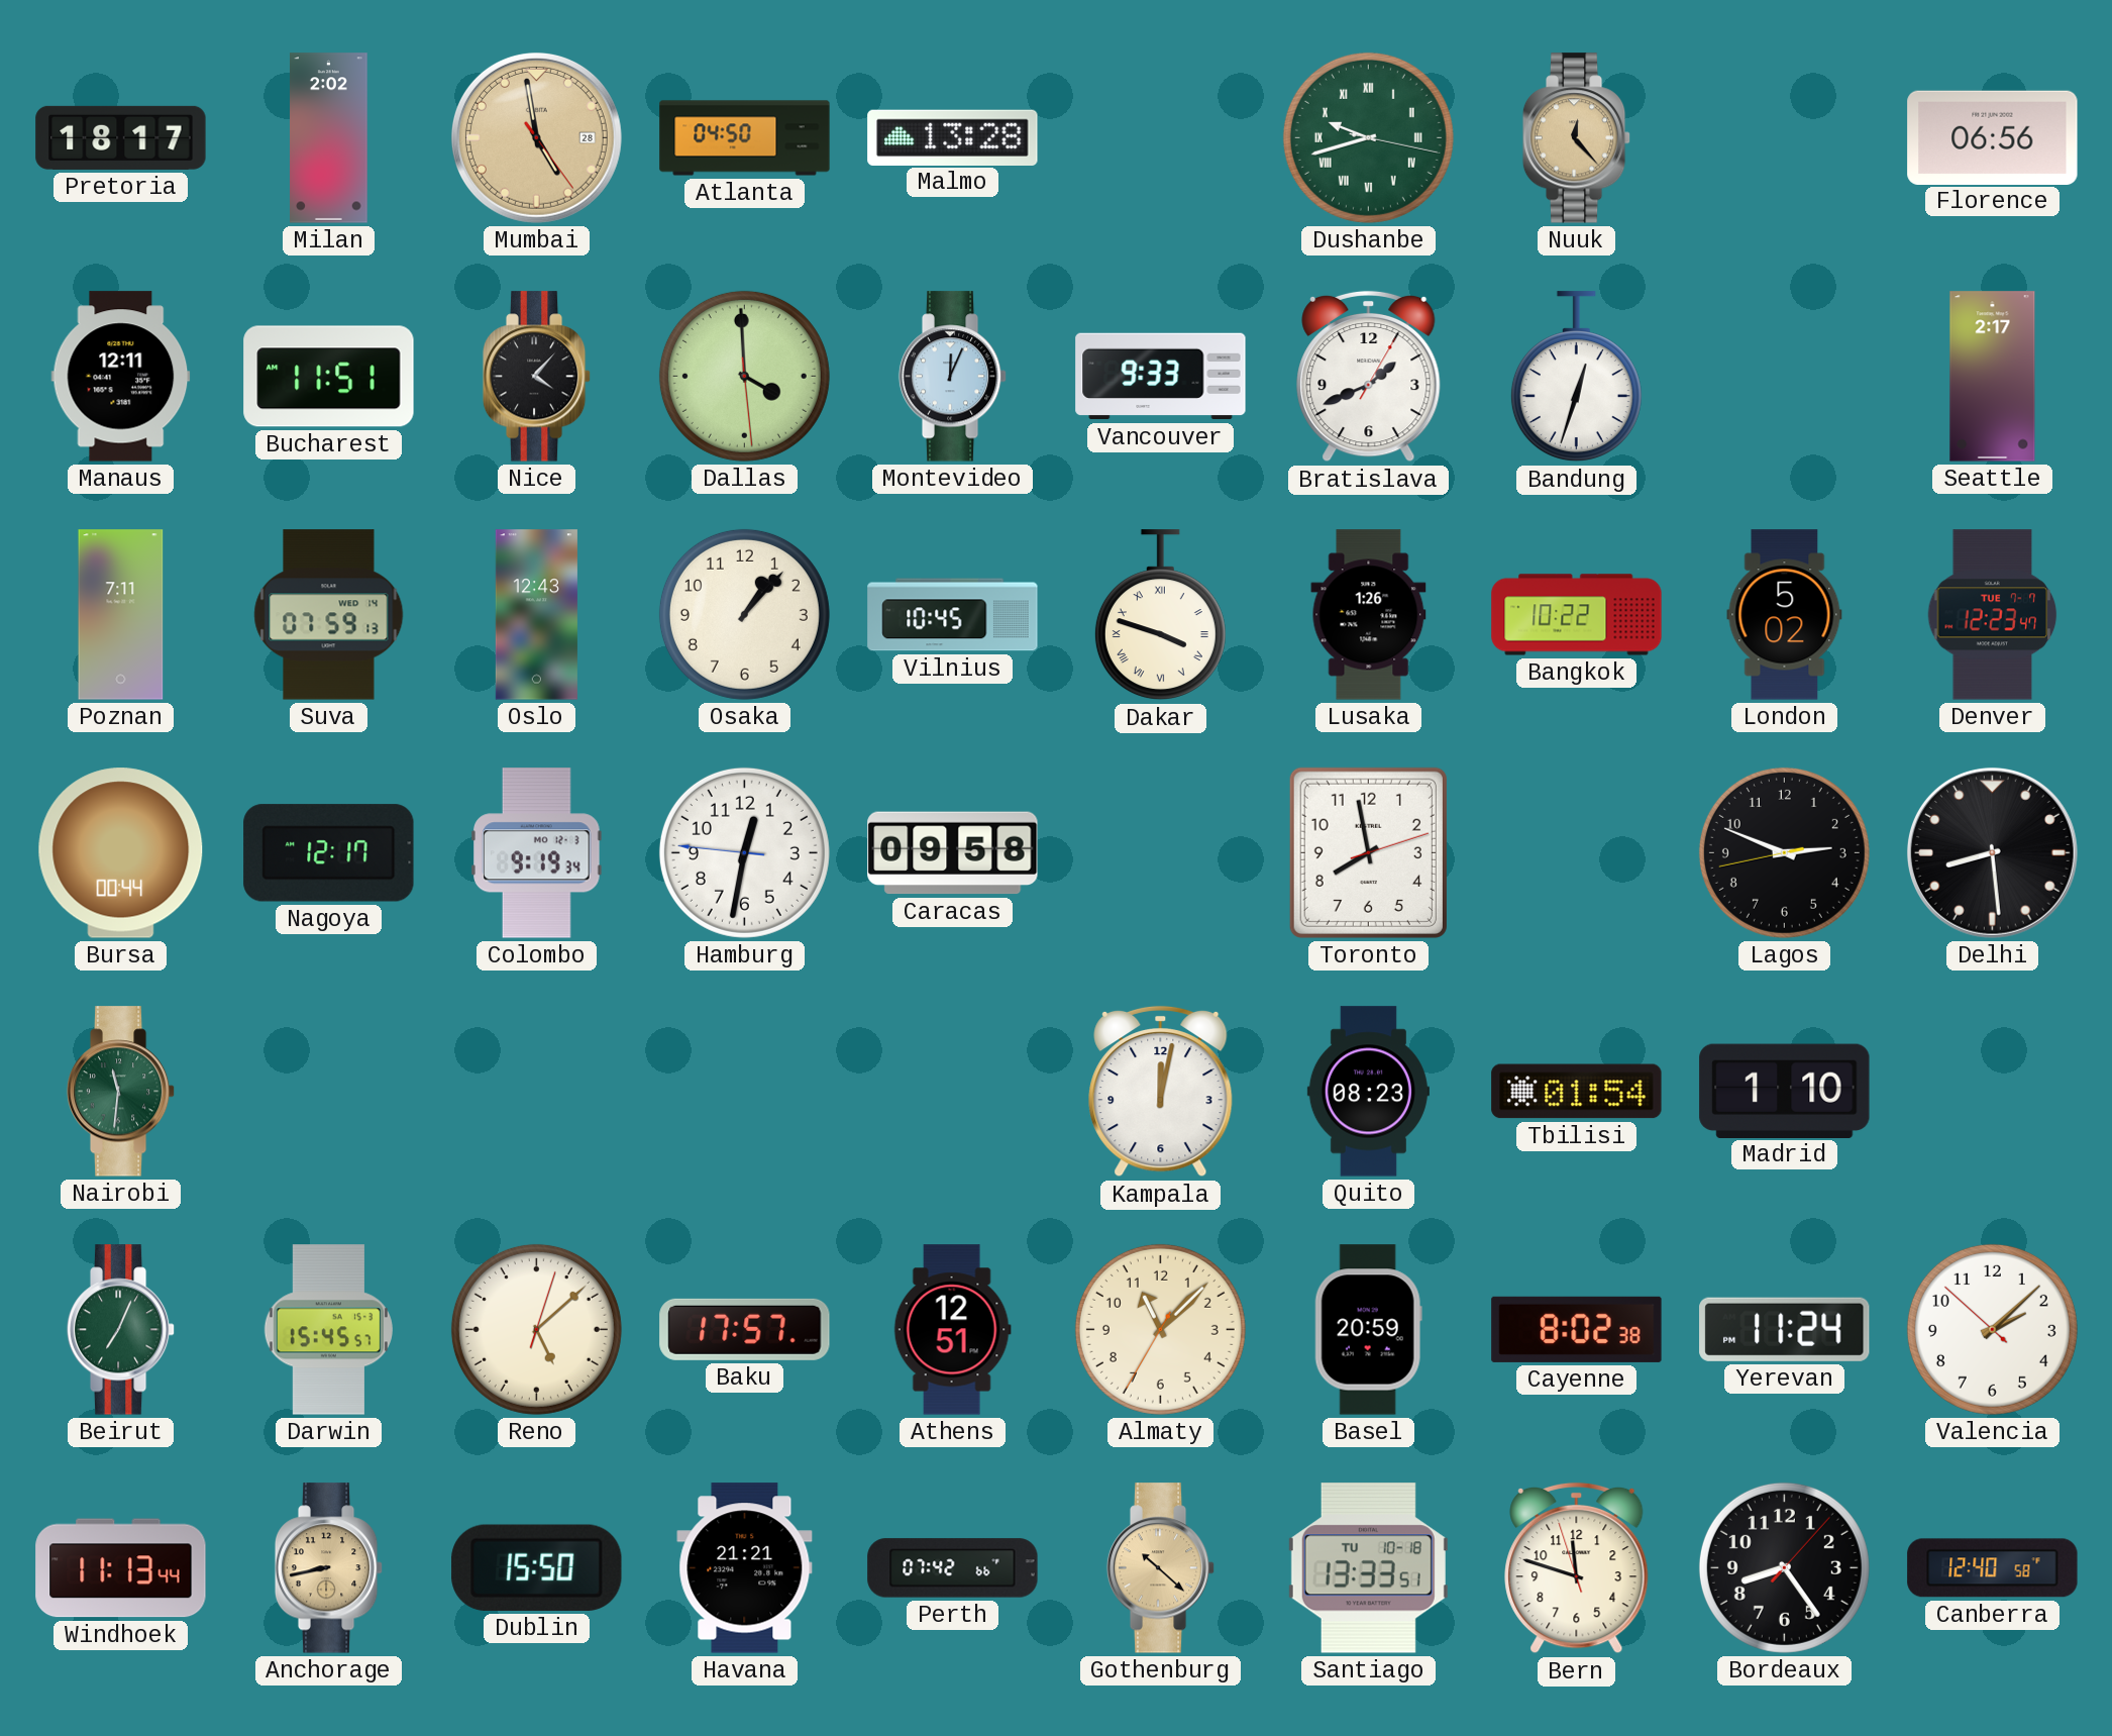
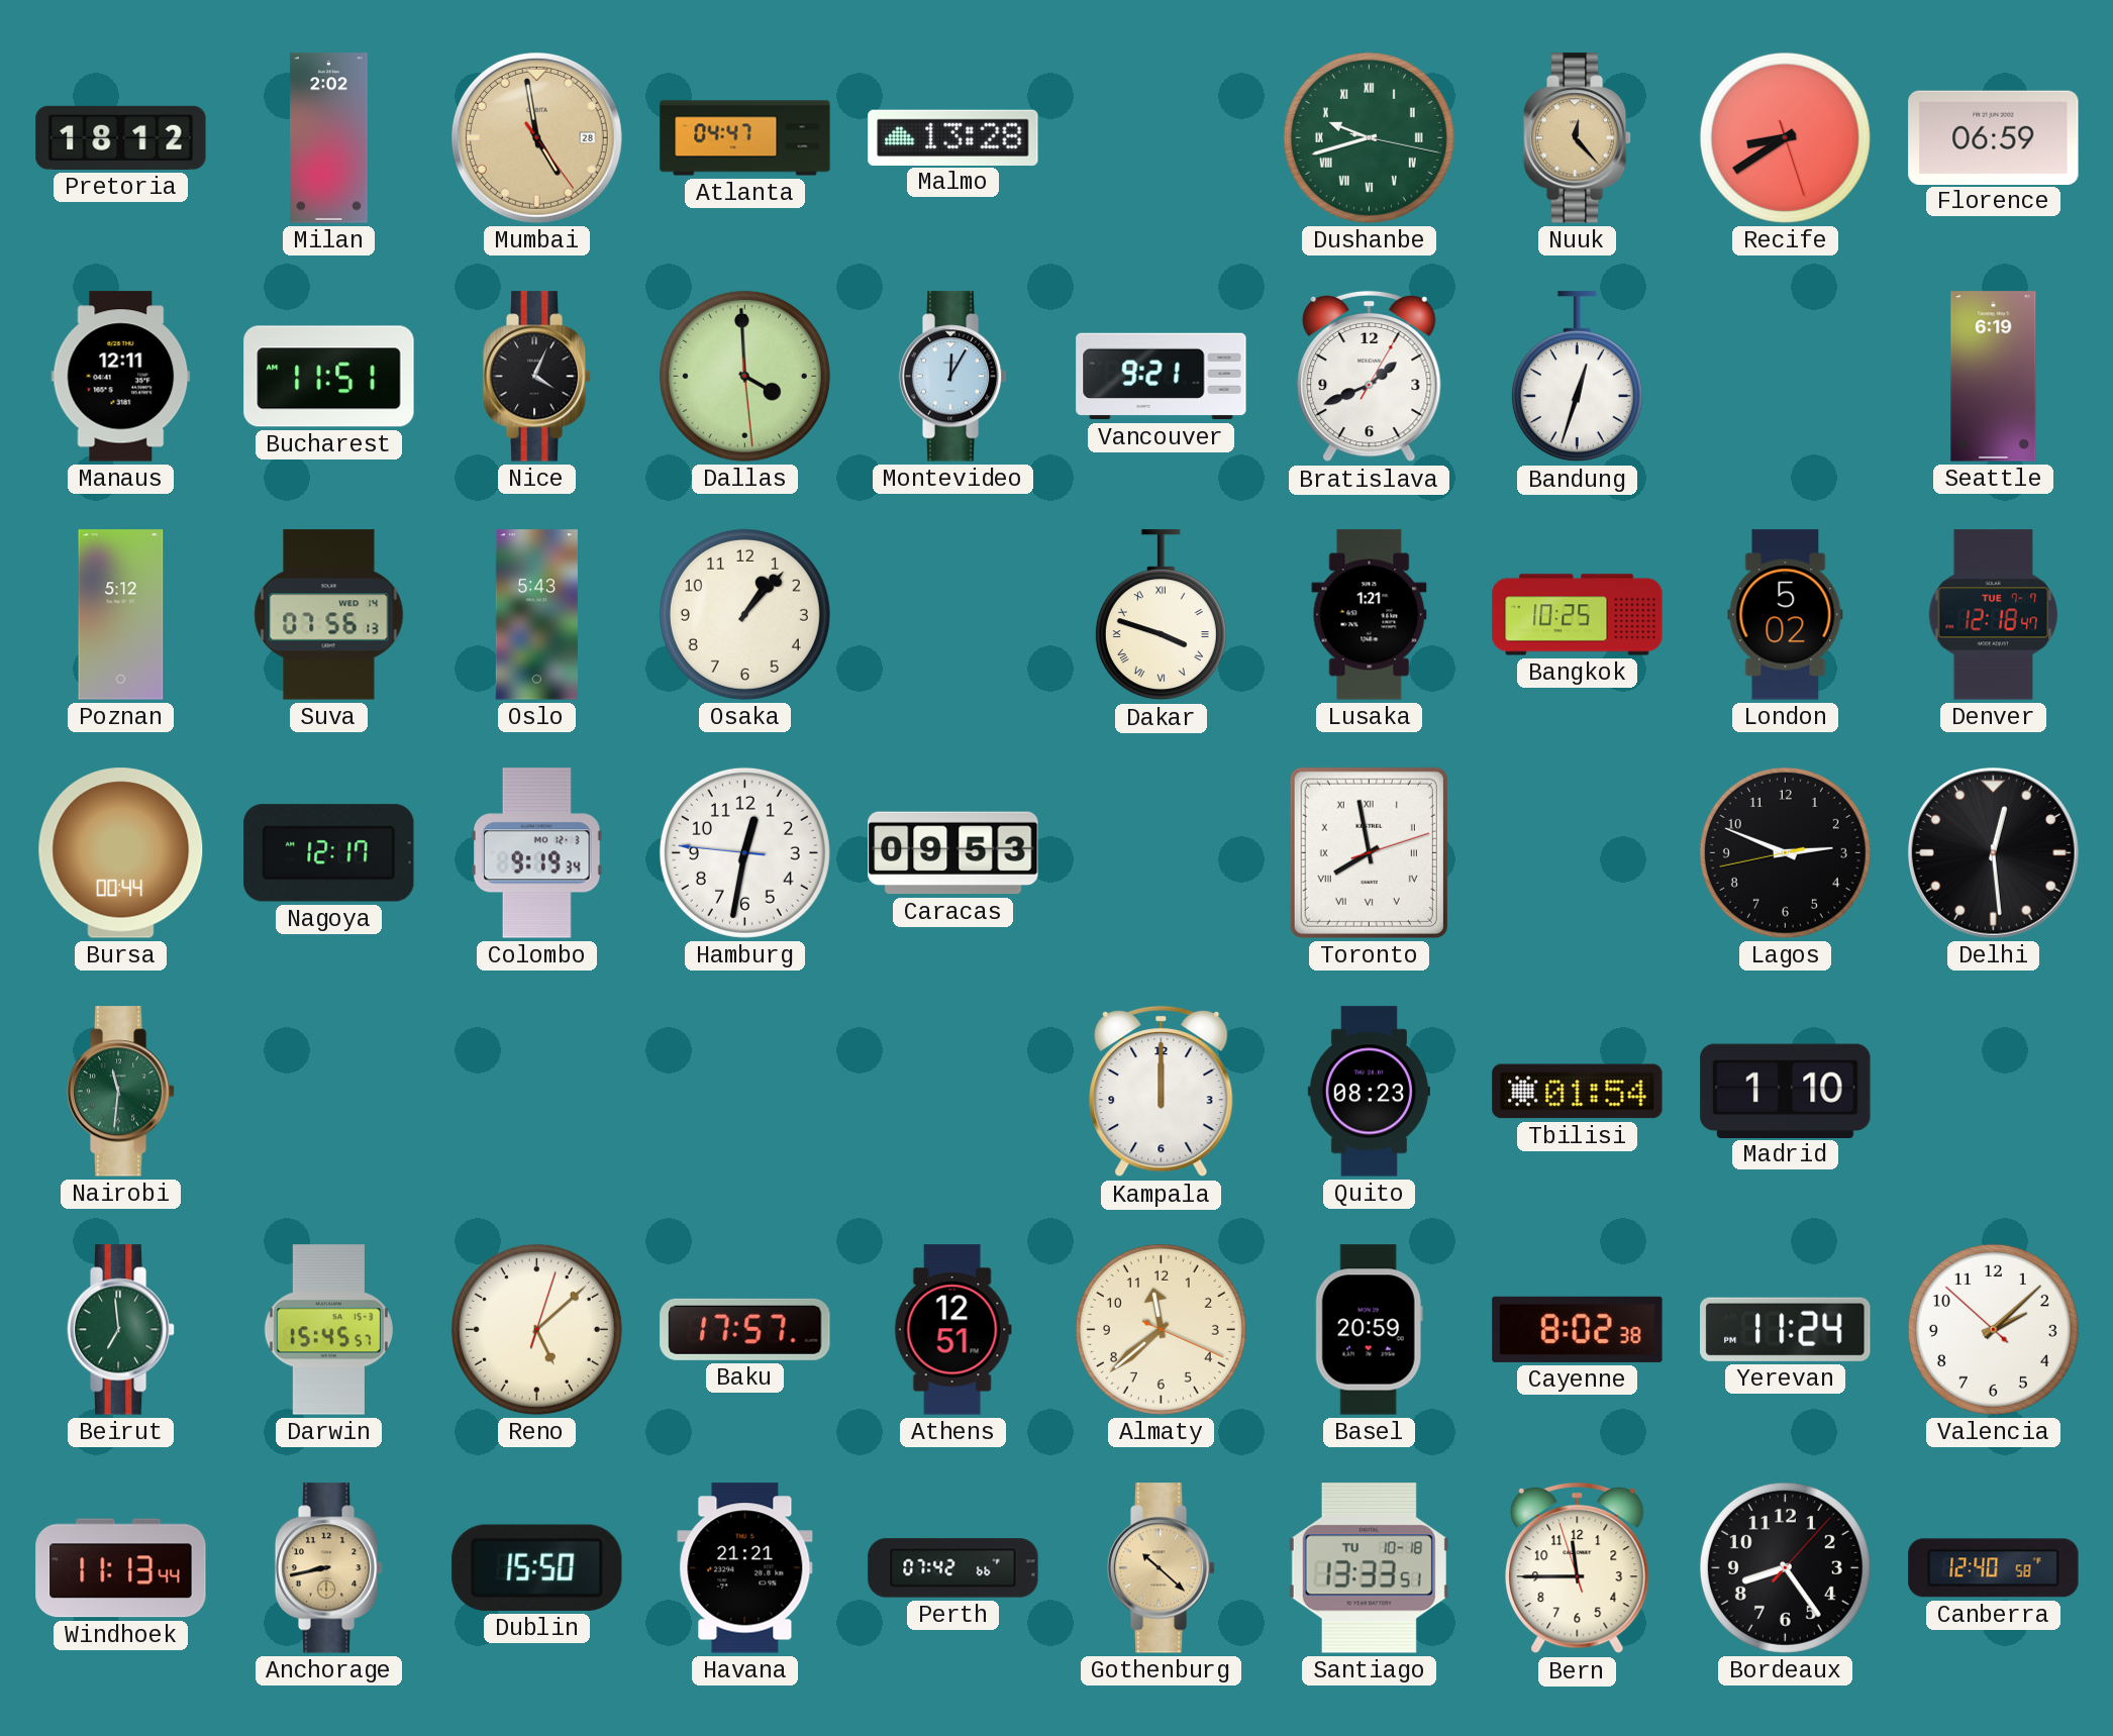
Pretoria: 18:17 -> 18:12
Atlanta: 04:50 -> 04:47
Recife: none -> 8:39
Florence: 06:56 -> 06:59
Nice: 4:07 -> 4:04
Montevideo: 12:04 -> 12:05
Vancouver: 9:33 -> 9:21
Seattle: 2:17 -> 6:19
Poznan: 7:11 -> 5:12
Suva: 07:59 -> 07:56
Oslo: 12:43 -> 5:43
Vilnius: 10:45 -> none
Lusaka: 1:26 -> 1:21
Bangkok: 10:22 -> 10:25
Denver: 12:23 -> 12:18
Caracas: 09:58 -> 09:53
Toronto numerals: Arabic -> Roman
Delhi: 8:29 -> 12:29
Kampala: 12:02 -> 12:00
Beirut: 7:04 -> 6:59
Almaty: 11:07 -> 11:38
Bern: 11:47 -> 11:44
